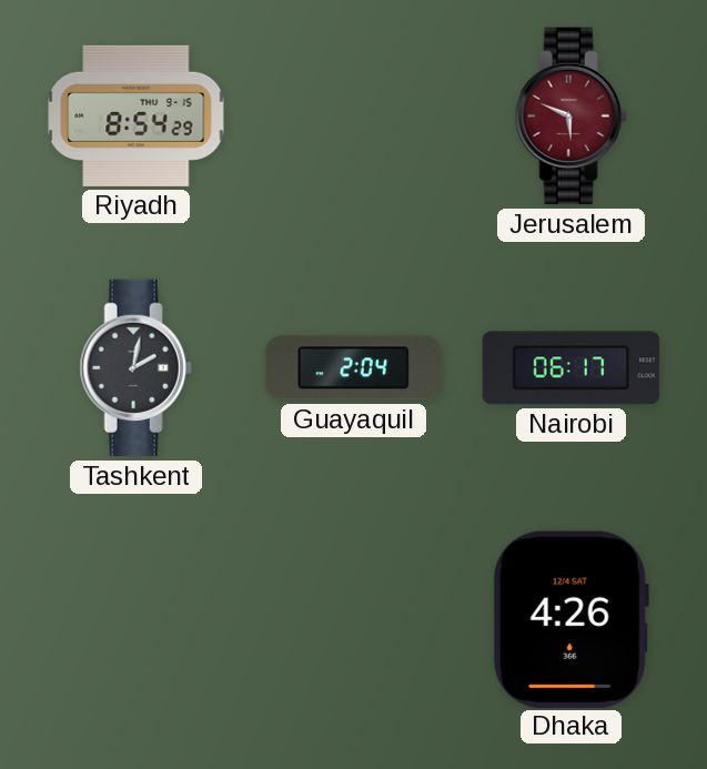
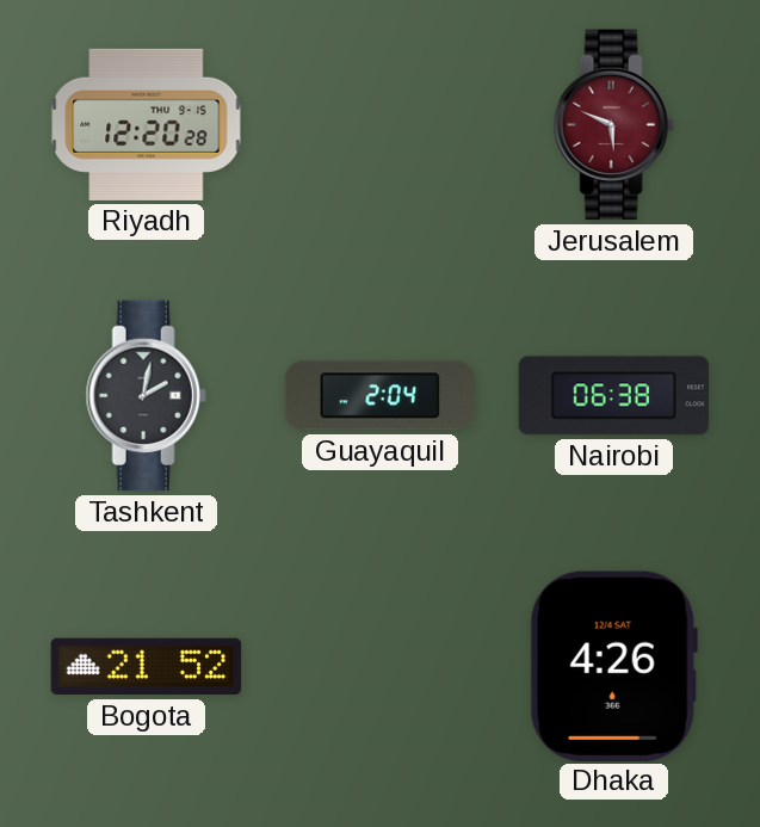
Riyadh: 8:54 -> 12:20
Nairobi: 06:17 -> 06:38
Bogota: none -> 21:52
